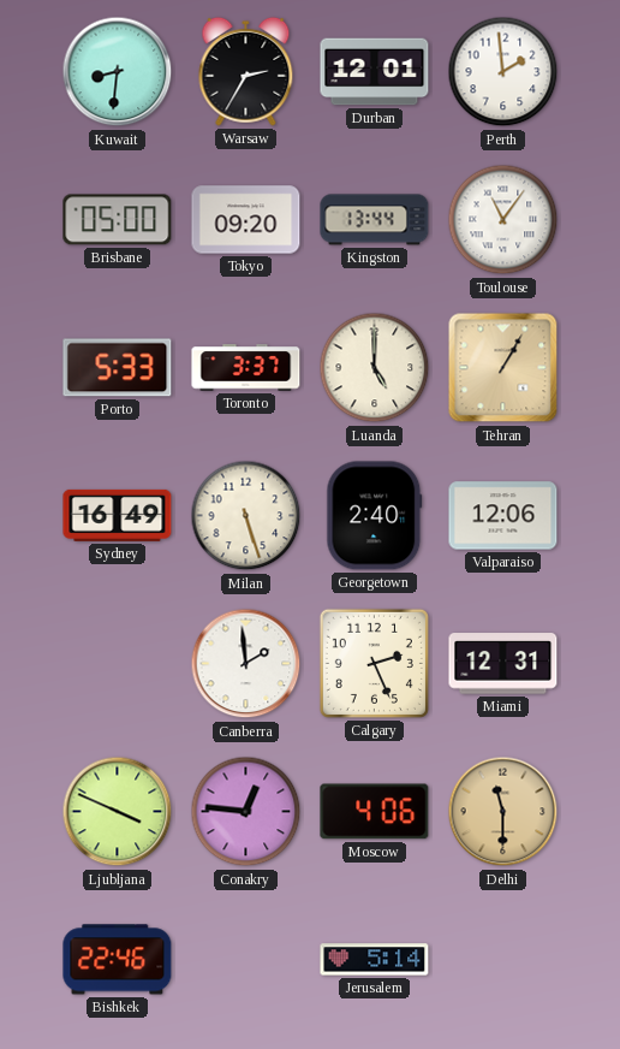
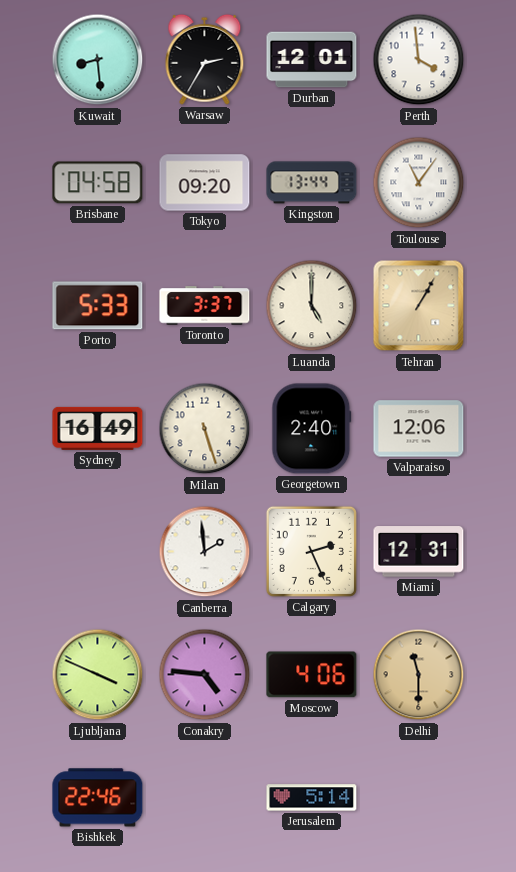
Kuwait: 8:31 -> 8:29
Perth: 1:59 -> 3:59
Brisbane: 05:00 -> 04:58
Conakry: 12:46 -> 4:46
